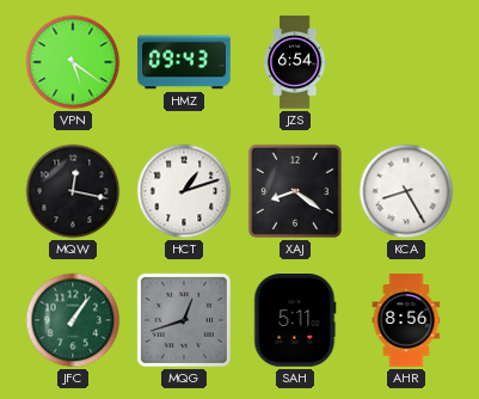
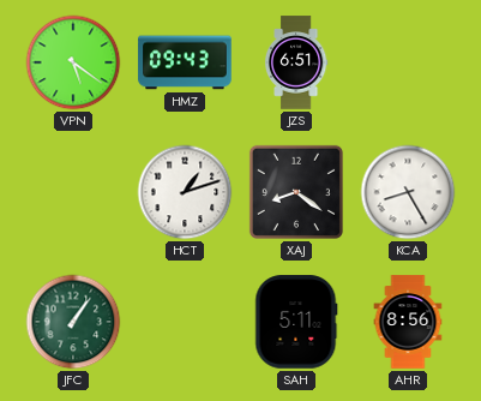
JZS: 6:54 -> 6:51
MQW: 12:17 -> none
MQG: 12:42 -> none
